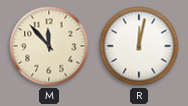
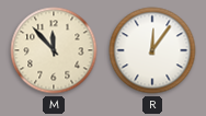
R: 12:02 -> 12:06
